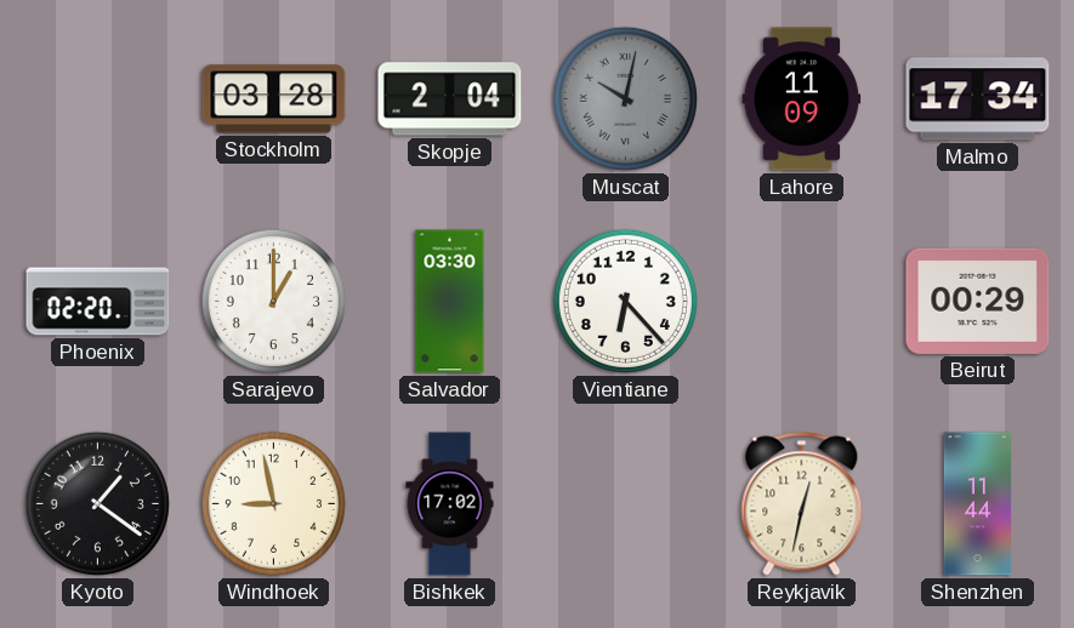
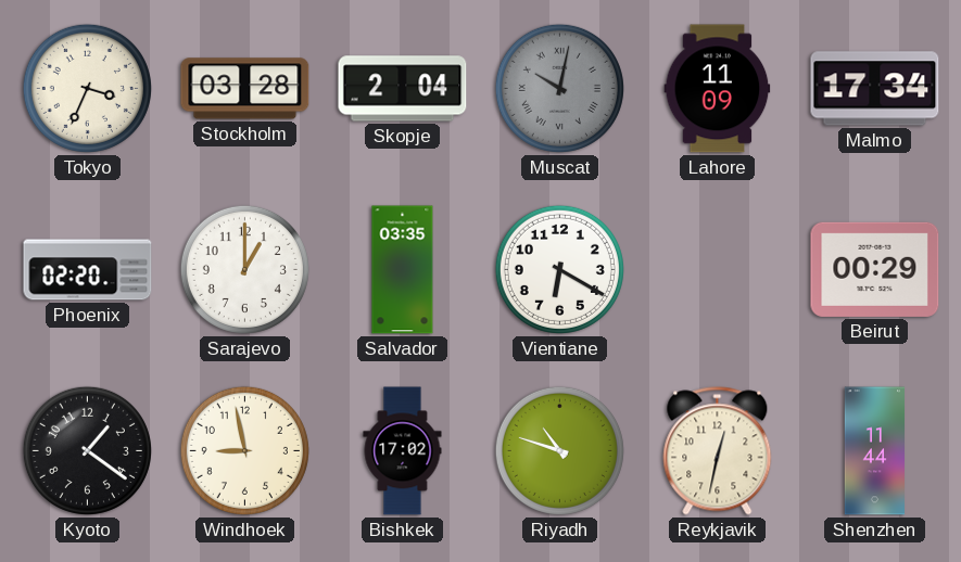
Tokyo: none -> 3:34
Salvador: 03:30 -> 03:35
Vientiane: 6:23 -> 6:20
Riyadh: none -> 10:48
